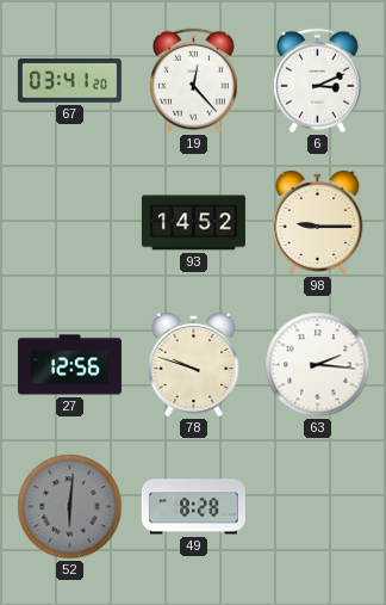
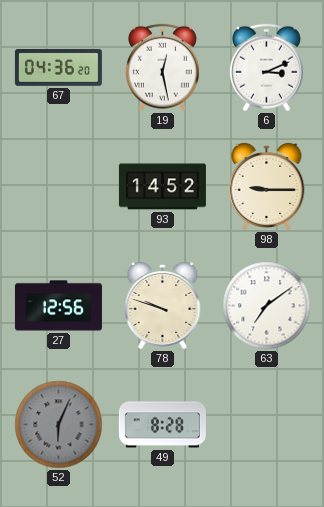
67: 03:41 -> 04:36
19: 12:23 -> 12:28
63: 2:16 -> 7:09
52: 6:01 -> 6:04
